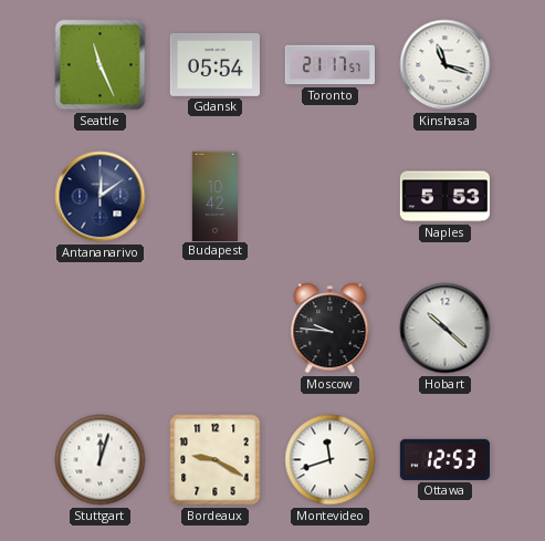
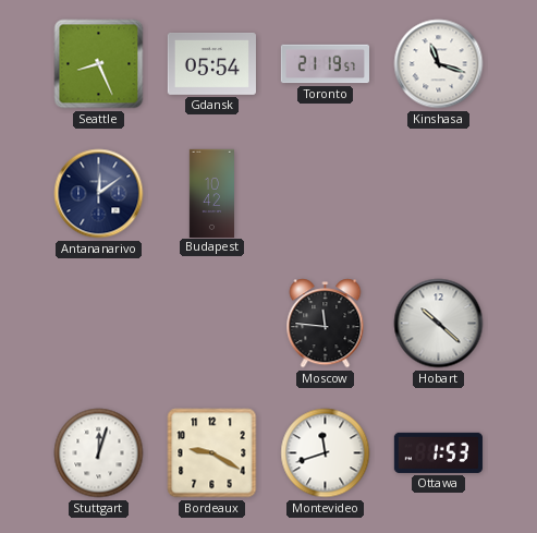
Seattle: 11:26 -> 8:26
Toronto: 21:17 -> 21:19
Naples: 5:53 -> none
Moscow: 9:46 -> 11:46
Ottawa: 12:53 -> 1:53
